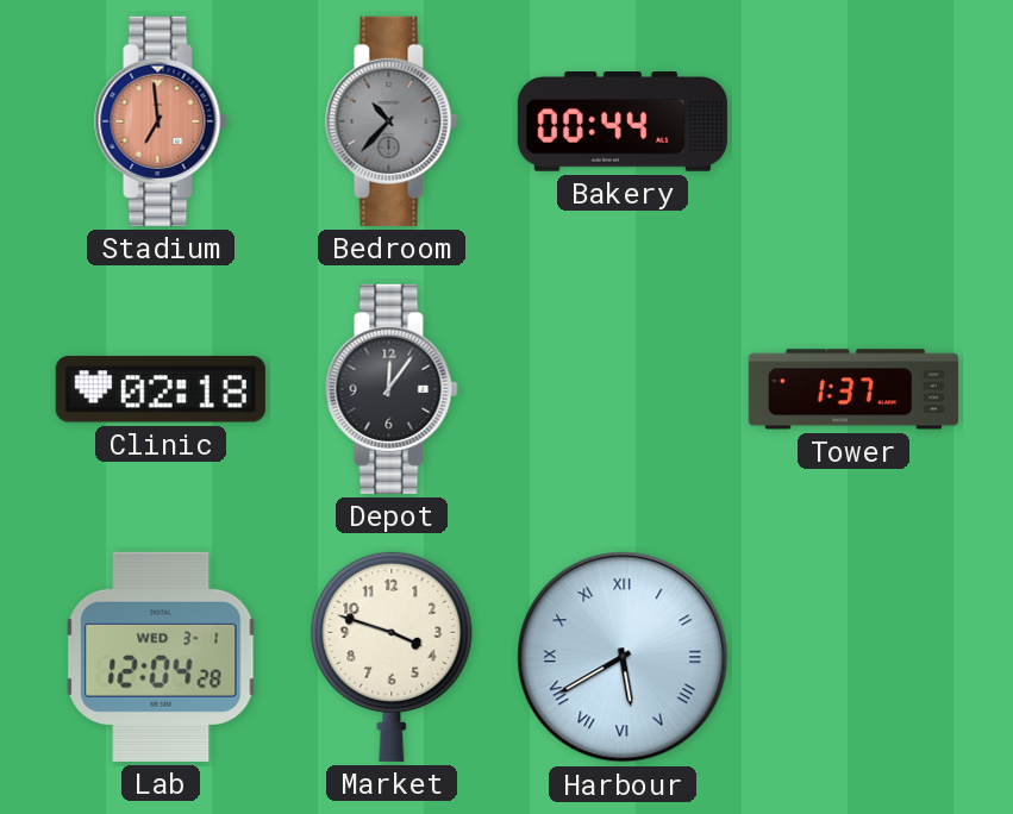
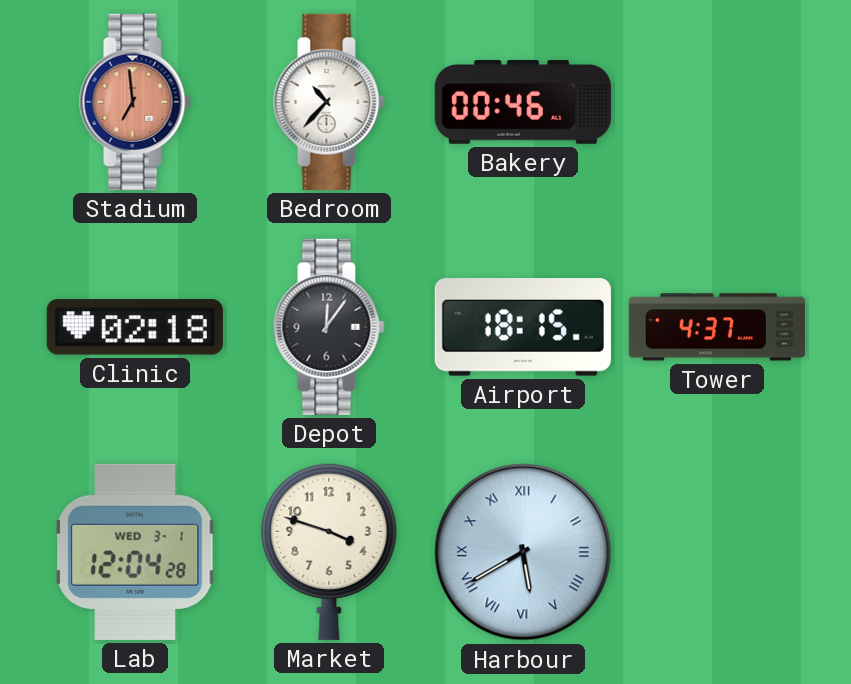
Bedroom dial: grey -> white
Bakery: 00:44 -> 00:46
Airport: none -> 18:15
Tower: 1:37 -> 4:37
